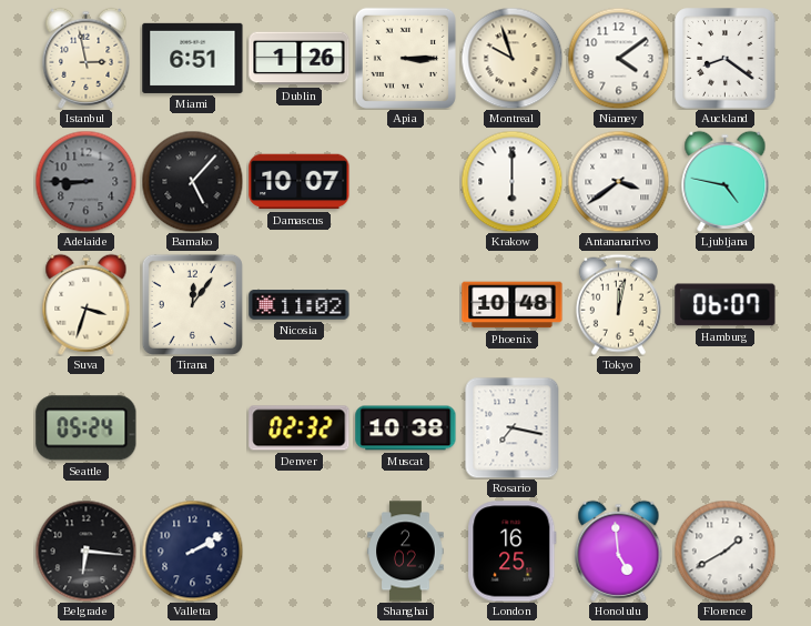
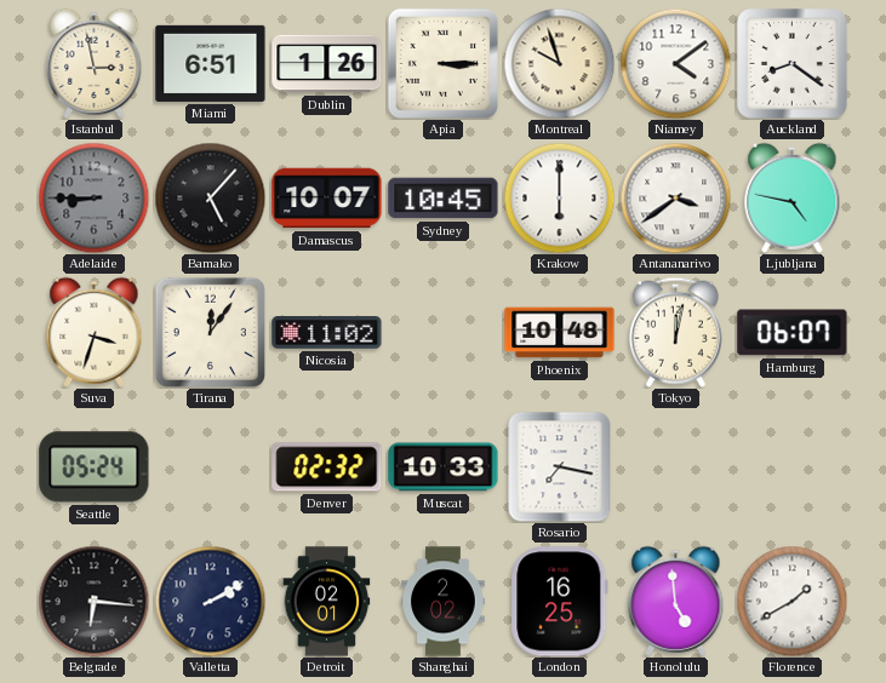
Sydney: none -> 10:45
Muscat: 10:38 -> 10:33
Detroit: none -> 02:01
